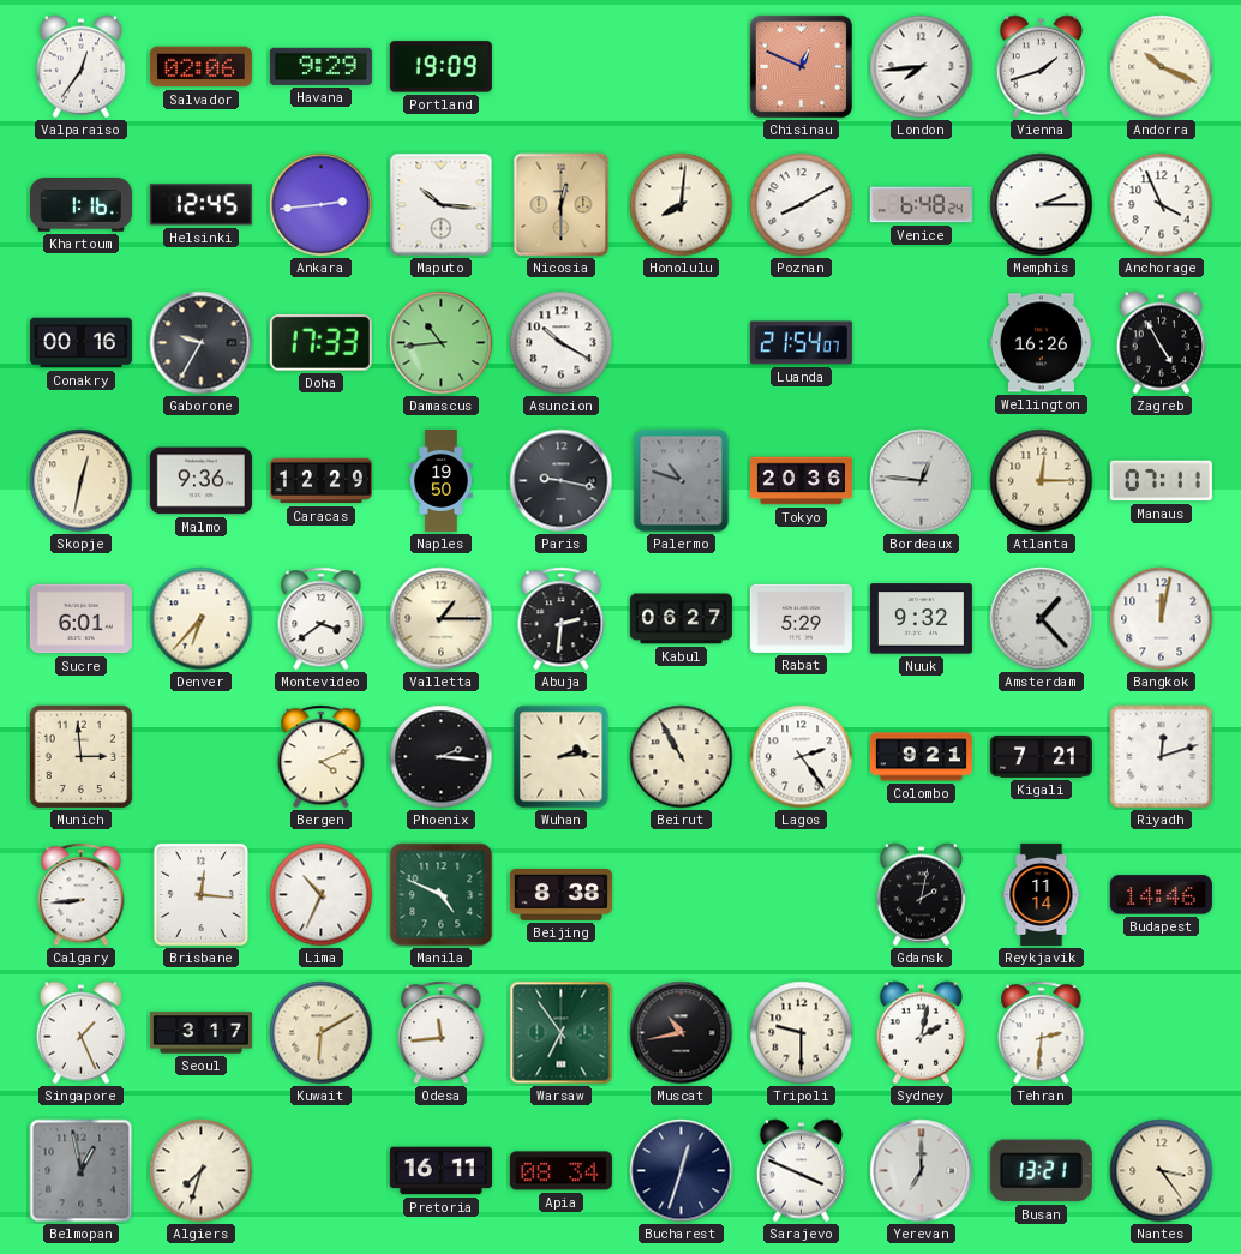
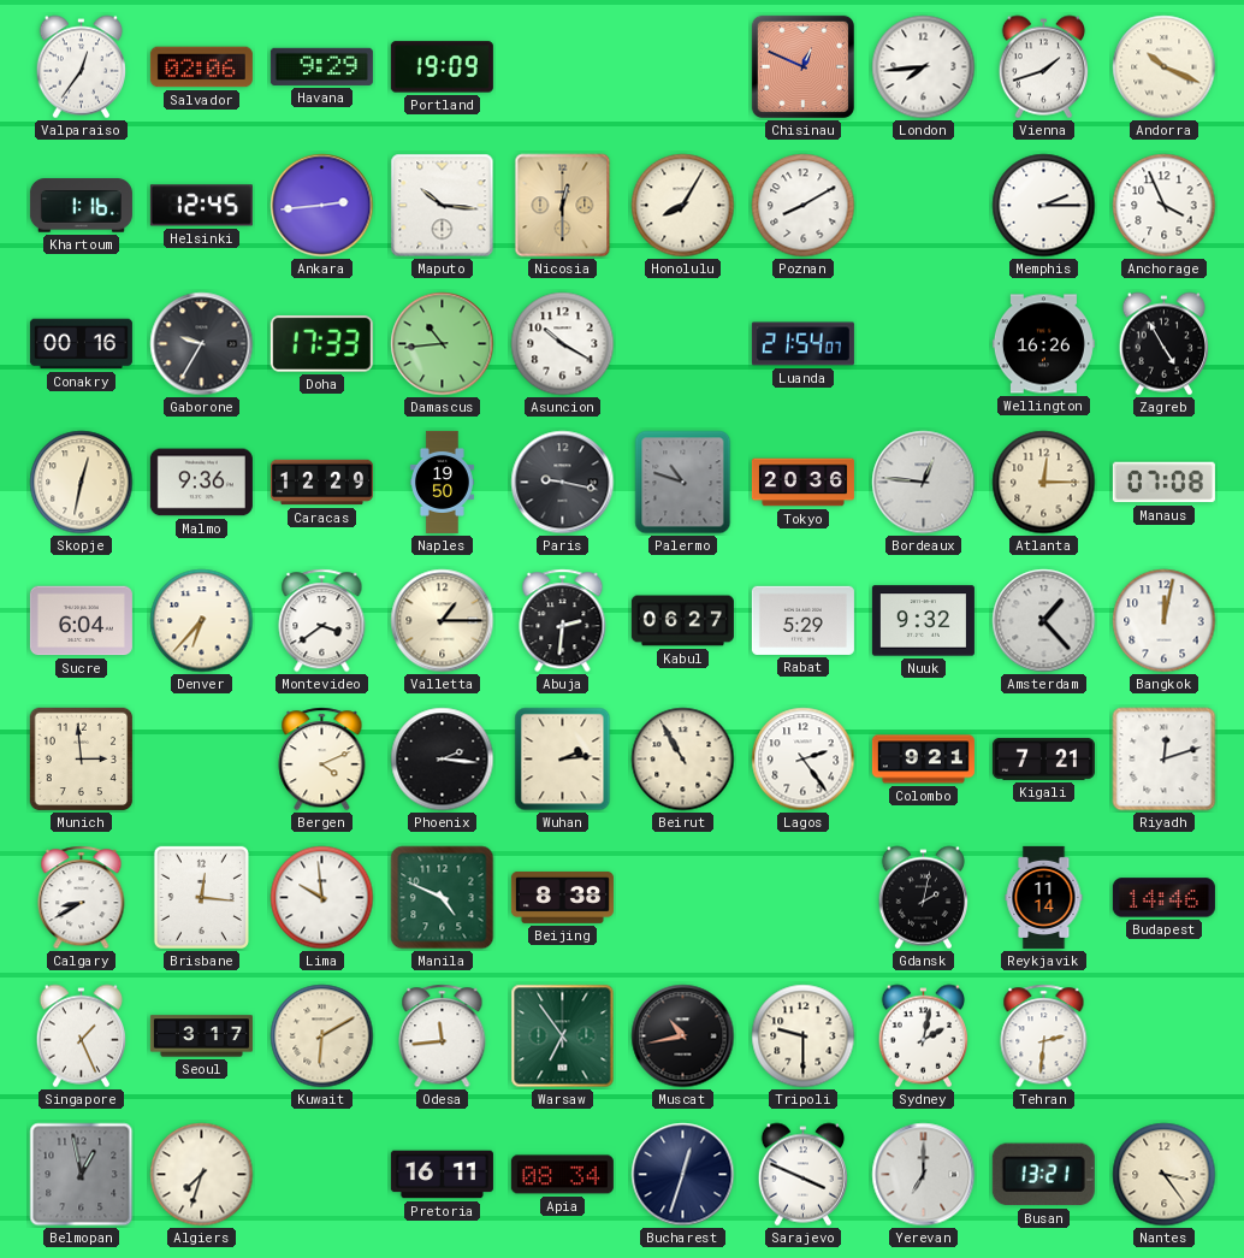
Honolulu: 8:01 -> 8:05
Venice: 6:48 -> none
Manaus: 07:11 -> 07:08
Sucre: 6:01 -> 6:04
Calgary: 8:44 -> 8:40
Lima: 10:34 -> 9:59
